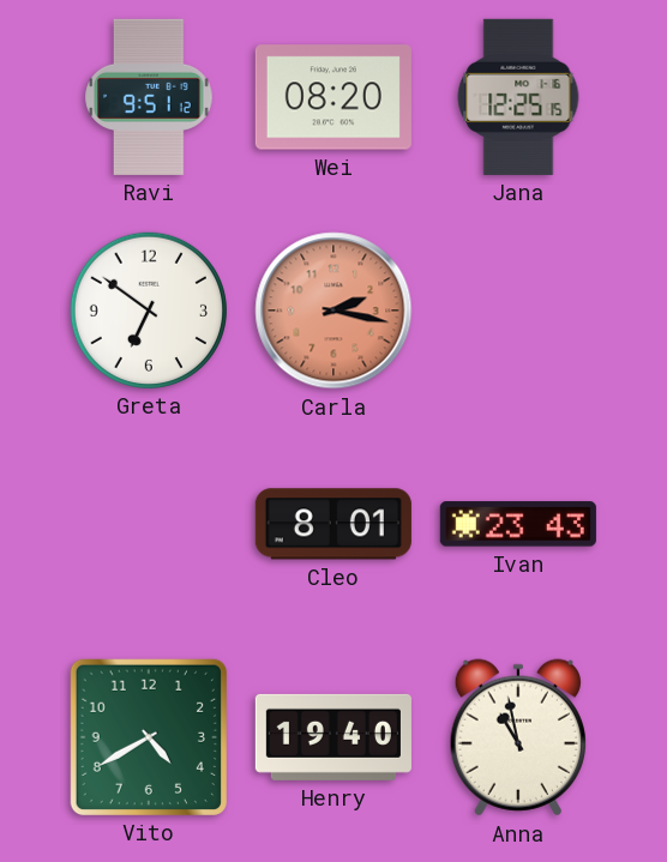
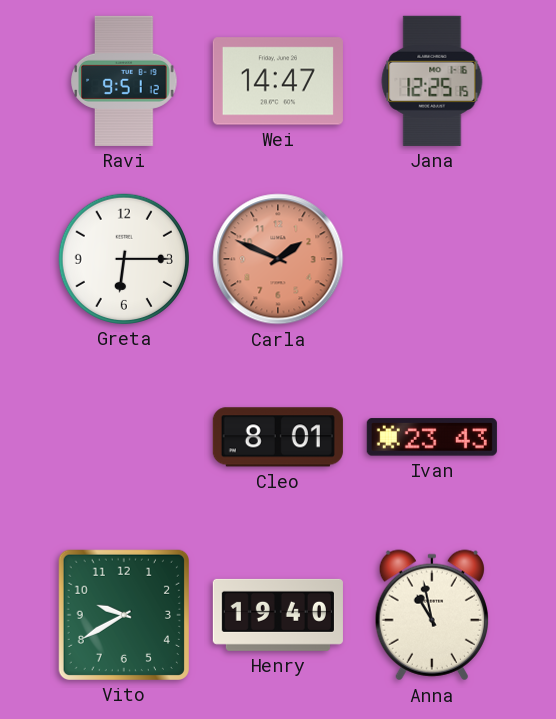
Wei: 08:20 -> 14:47
Greta: 6:51 -> 6:15
Carla: 2:17 -> 1:49
Vito: 4:40 -> 9:40
